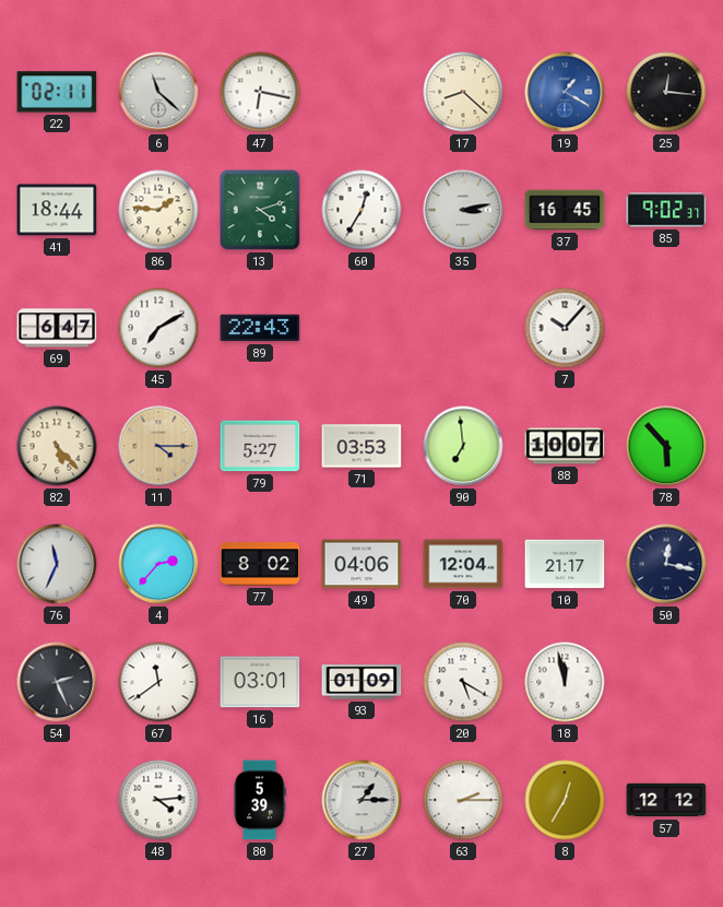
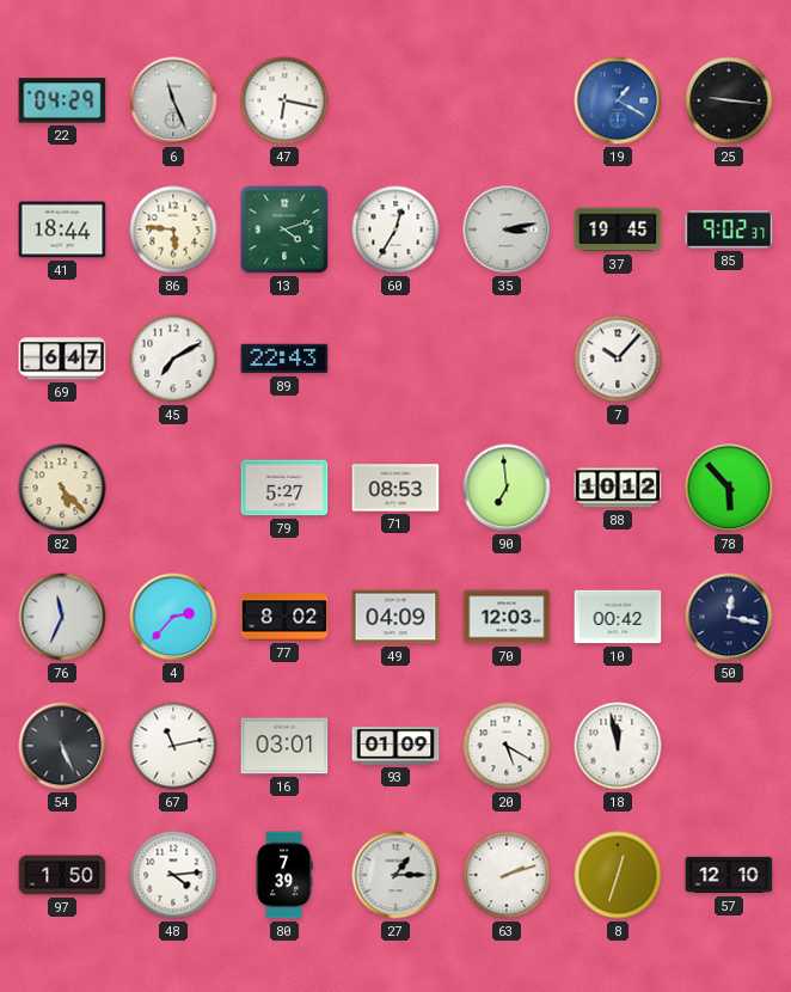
22: 02:11 -> 04:29
6: 11:22 -> 11:26
17: 8:22 -> none
25: 12:16 -> 9:16
86: 1:46 -> 5:46
37: 16:45 -> 19:45
11: 4:15 -> none
71: 03:53 -> 08:53
88: 10:07 -> 10:12
49: 04:06 -> 04:09
70: 12:04 -> 12:03
10: 21:17 -> 00:42
54: 2:26 -> 5:26
67: 11:39 -> 11:13
97: none -> 1:50
80: 5:39 -> 7:39
63: 2:15 -> 2:12
8: 12:35 -> 12:33
57: 12:12 -> 12:10
